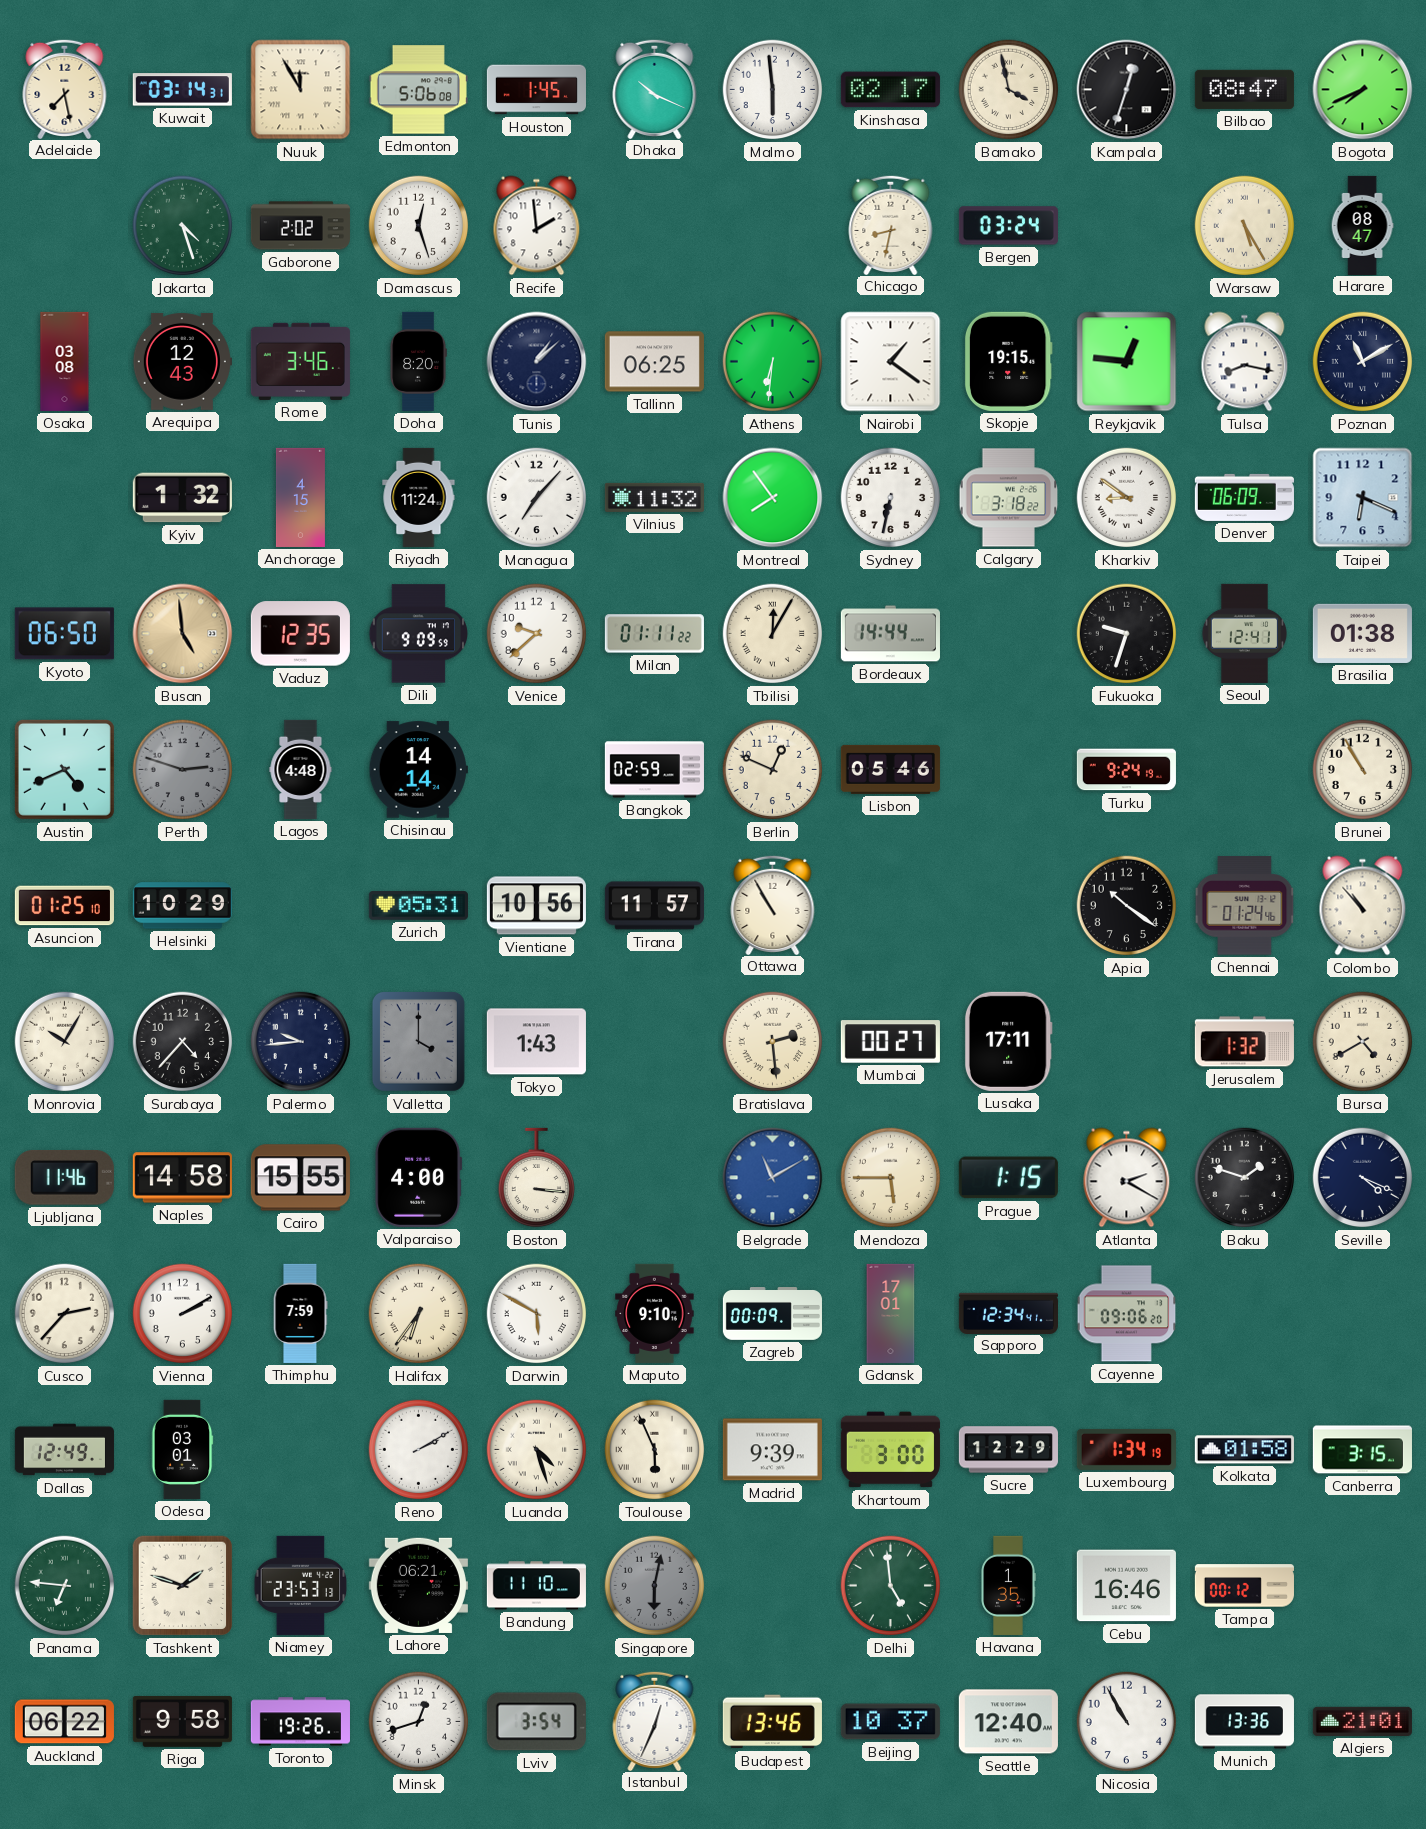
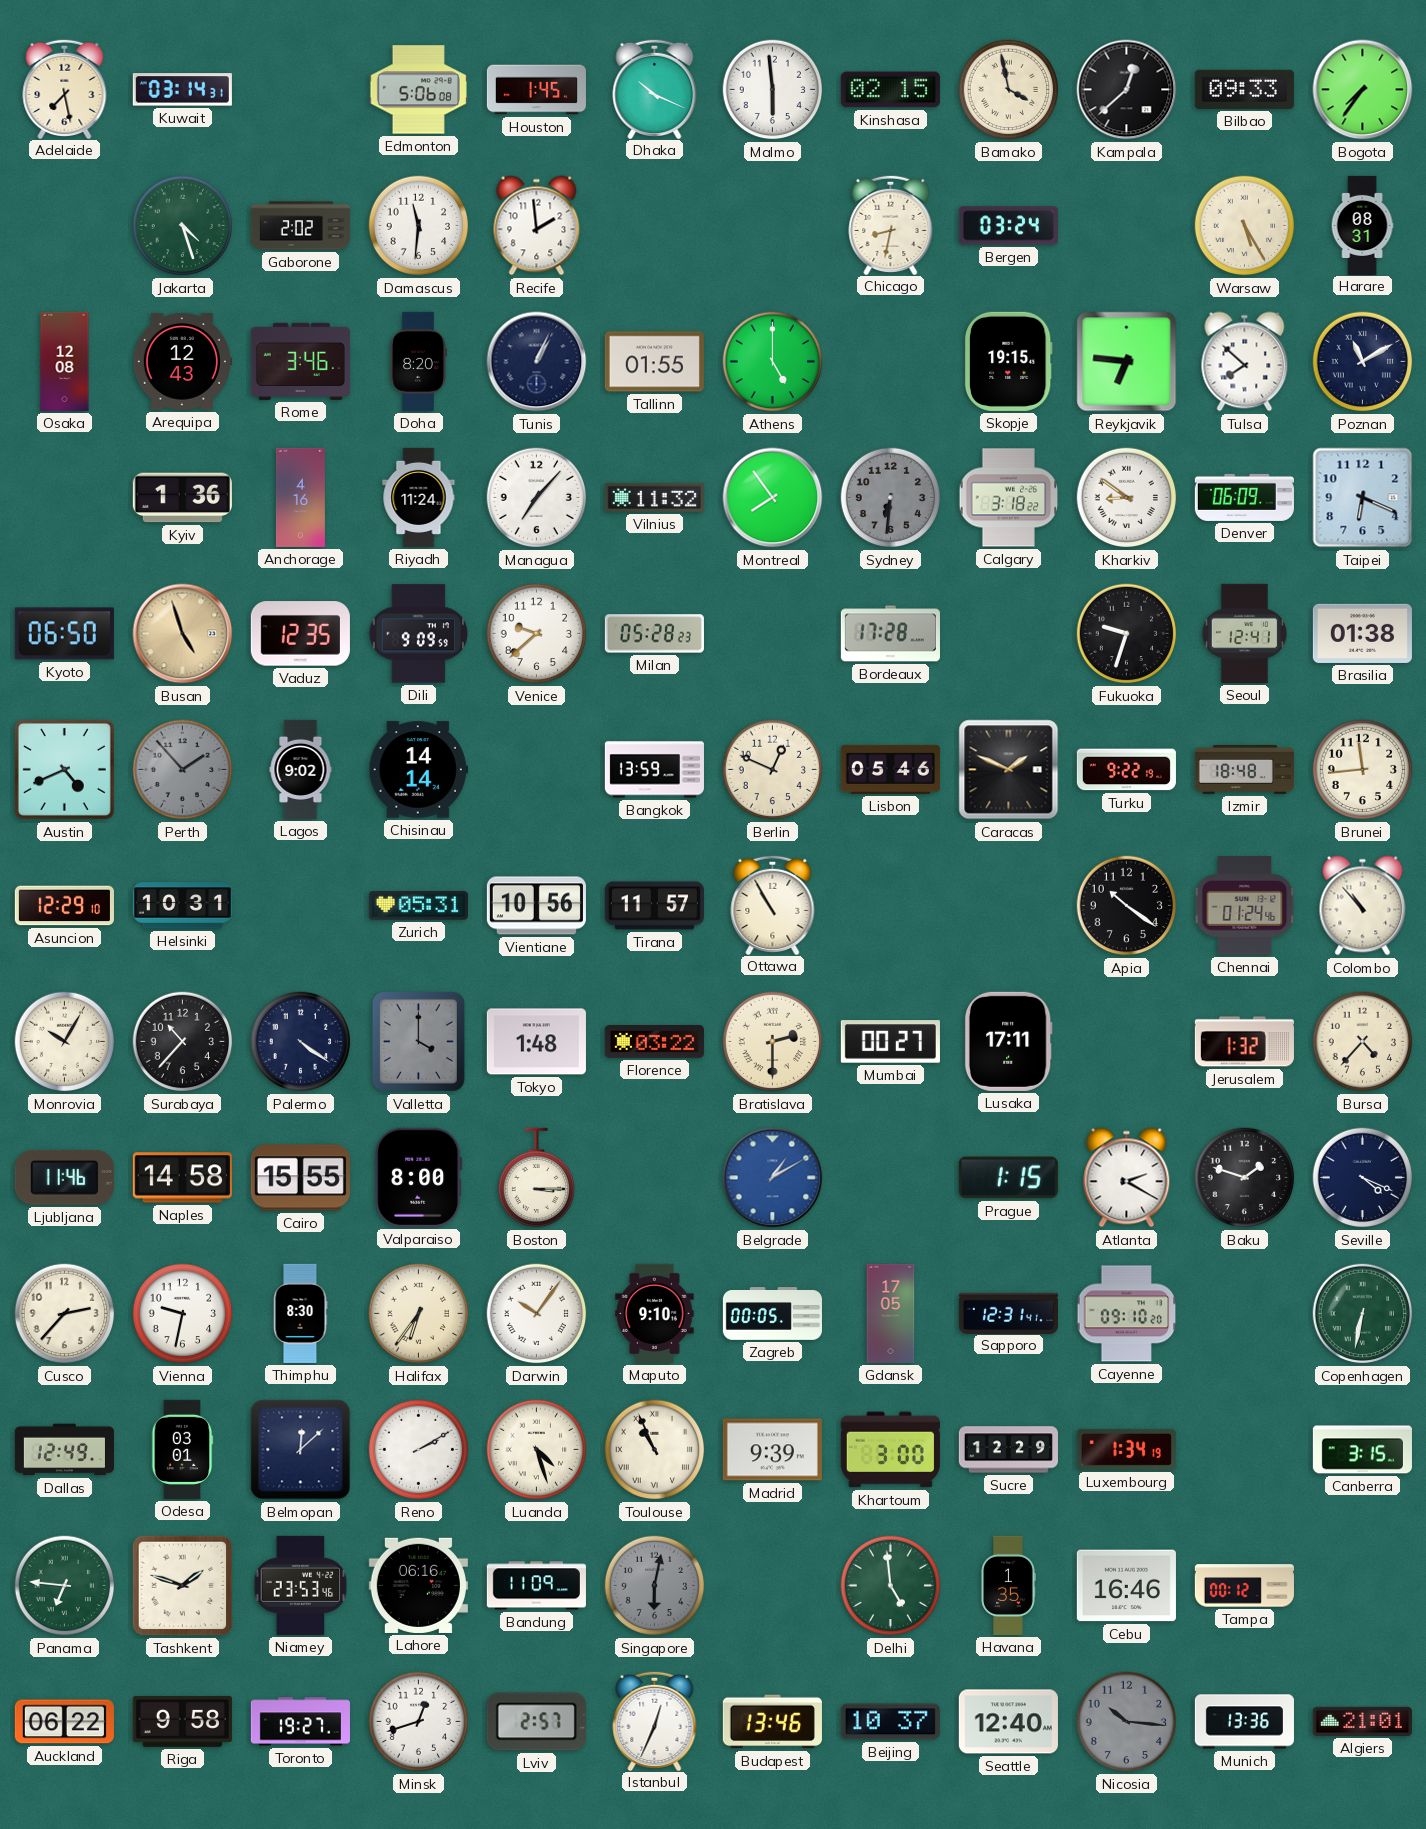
Nuuk: 11:55 -> none
Kinshasa: 02:17 -> 02:15
Kampala: 12:33 -> 12:38
Bilbao: 08:47 -> 09:33
Bogota: 7:41 -> 7:36
Damascus: 12:27 -> 11:31
Harare: 08:47 -> 08:31
Osaka: 03:08 -> 12:08
Tunis: 1:08 -> 1:04
Tallinn: 06:25 -> 01:55
Athens: 6:31 -> 5:00
Nairobi: 1:21 -> none
Reykjavik: 12:46 -> 6:46
Tulsa: 8:17 -> 7:52
Kyiv: 1:32 -> 1:36
Anchorage: 4:15 -> 4:16
Sydney: 6:32 -> 6:31
Sydney dial: white -> grey
Busan: 4:59 -> 4:57
Milan: 01:11 -> 05:28
Tbilisi: 12:05 -> none
Bordeaux: 14:44 -> 17:28
Perth: 2:48 -> 1:53
Lagos: 4:48 -> 9:02
Bangkok: 02:59 -> 13:59
Caracas: none -> 1:49
Turku: 9:24 -> 9:22
Izmir: none -> 18:48
Brunei: 10:55 -> 11:44
Asuncion: 01:25 -> 12:29
Helsinki: 10:29 -> 10:31
Surabaya: 4:37 -> 10:37
Palermo: 9:44 -> 4:21
Tokyo: 1:43 -> 1:48
Florence: none -> 03:22
Bratislava: 2:29 -> 2:30
Bursa: 4:40 -> 4:37
Valparaiso: 4:00 -> 8:00
Boston: 3:16 -> 3:15
Belgrade: 11:10 -> 1:10
Mendoza: 5:45 -> none
Vienna: 2:10 -> 9:32
Thimphu: 7:59 -> 8:30
Darwin: 5:50 -> 10:06
Zagreb: 00:09 -> 00:05
Gdansk: 17:01 -> 17:05
Sapporo: 12:34 -> 12:31
Cayenne: 09:06 -> 09:10
Copenhagen: none -> 6:32
Belmopan: none -> 12:08
Toulouse: 5:56 -> 10:56
Kolkata: 01:58 -> none
Niamey: 23:53:13 -> 23:53:46
Lahore: 06:21 -> 06:16
Bandung: 11:10 -> 11:09
Toronto: 19:26 -> 19:27
Lviv: 3:54 -> 2:57
Nicosia: 10:55 -> 10:16
Nicosia dial: white -> grey
